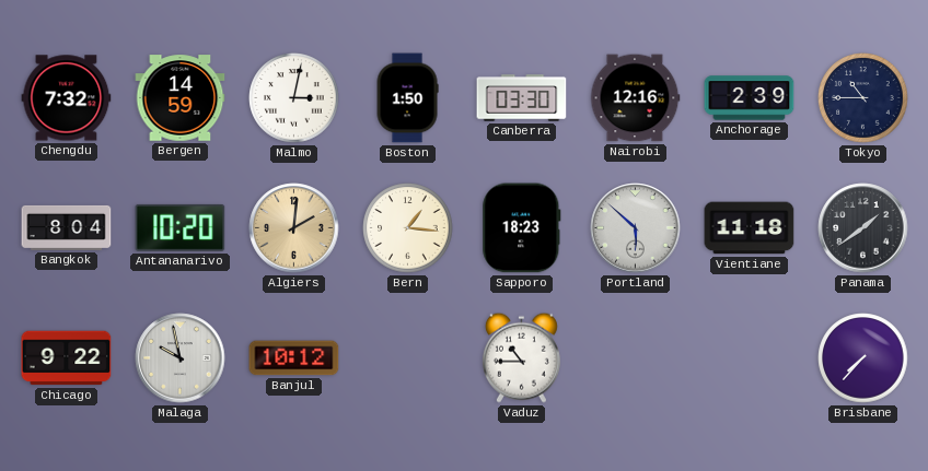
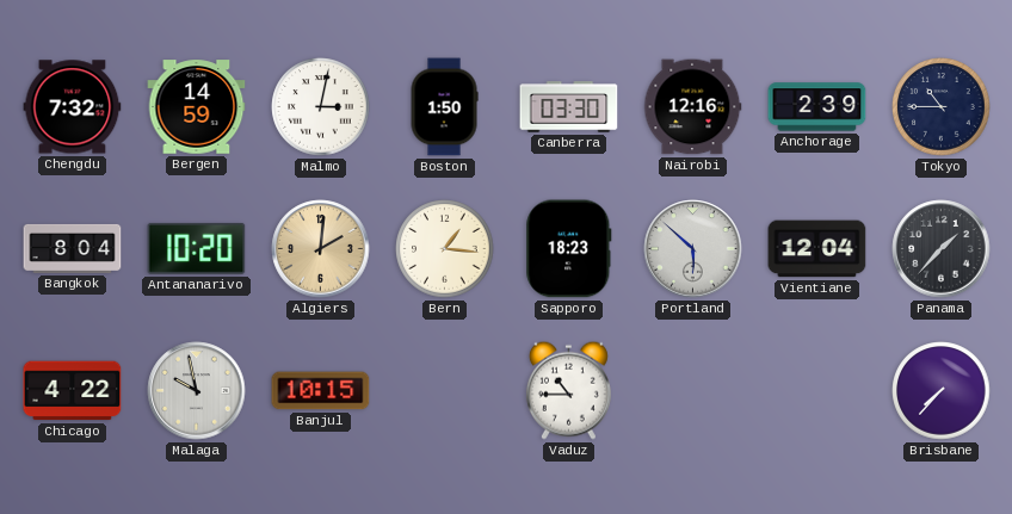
Vientiane: 11:18 -> 12:04
Panama: 1:39 -> 1:37
Chicago: 9:22 -> 4:22
Banjul: 10:12 -> 10:15
